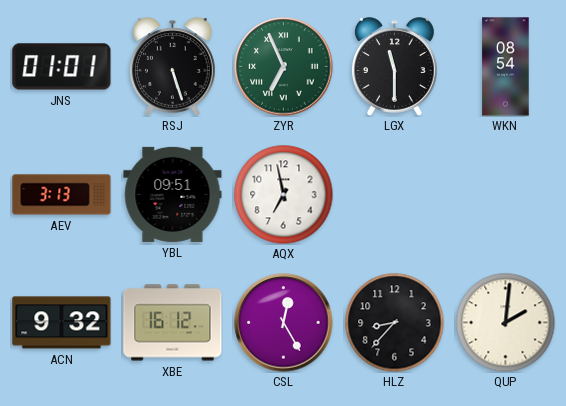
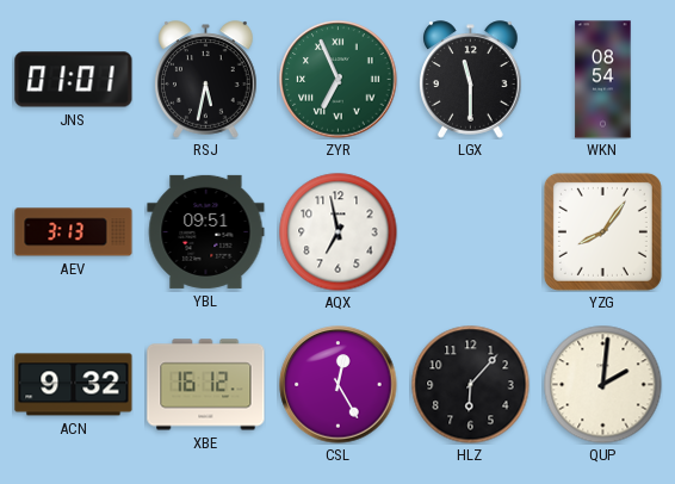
RSJ: 5:27 -> 5:32
YZG: none -> 8:06
HLZ: 8:37 -> 6:07
